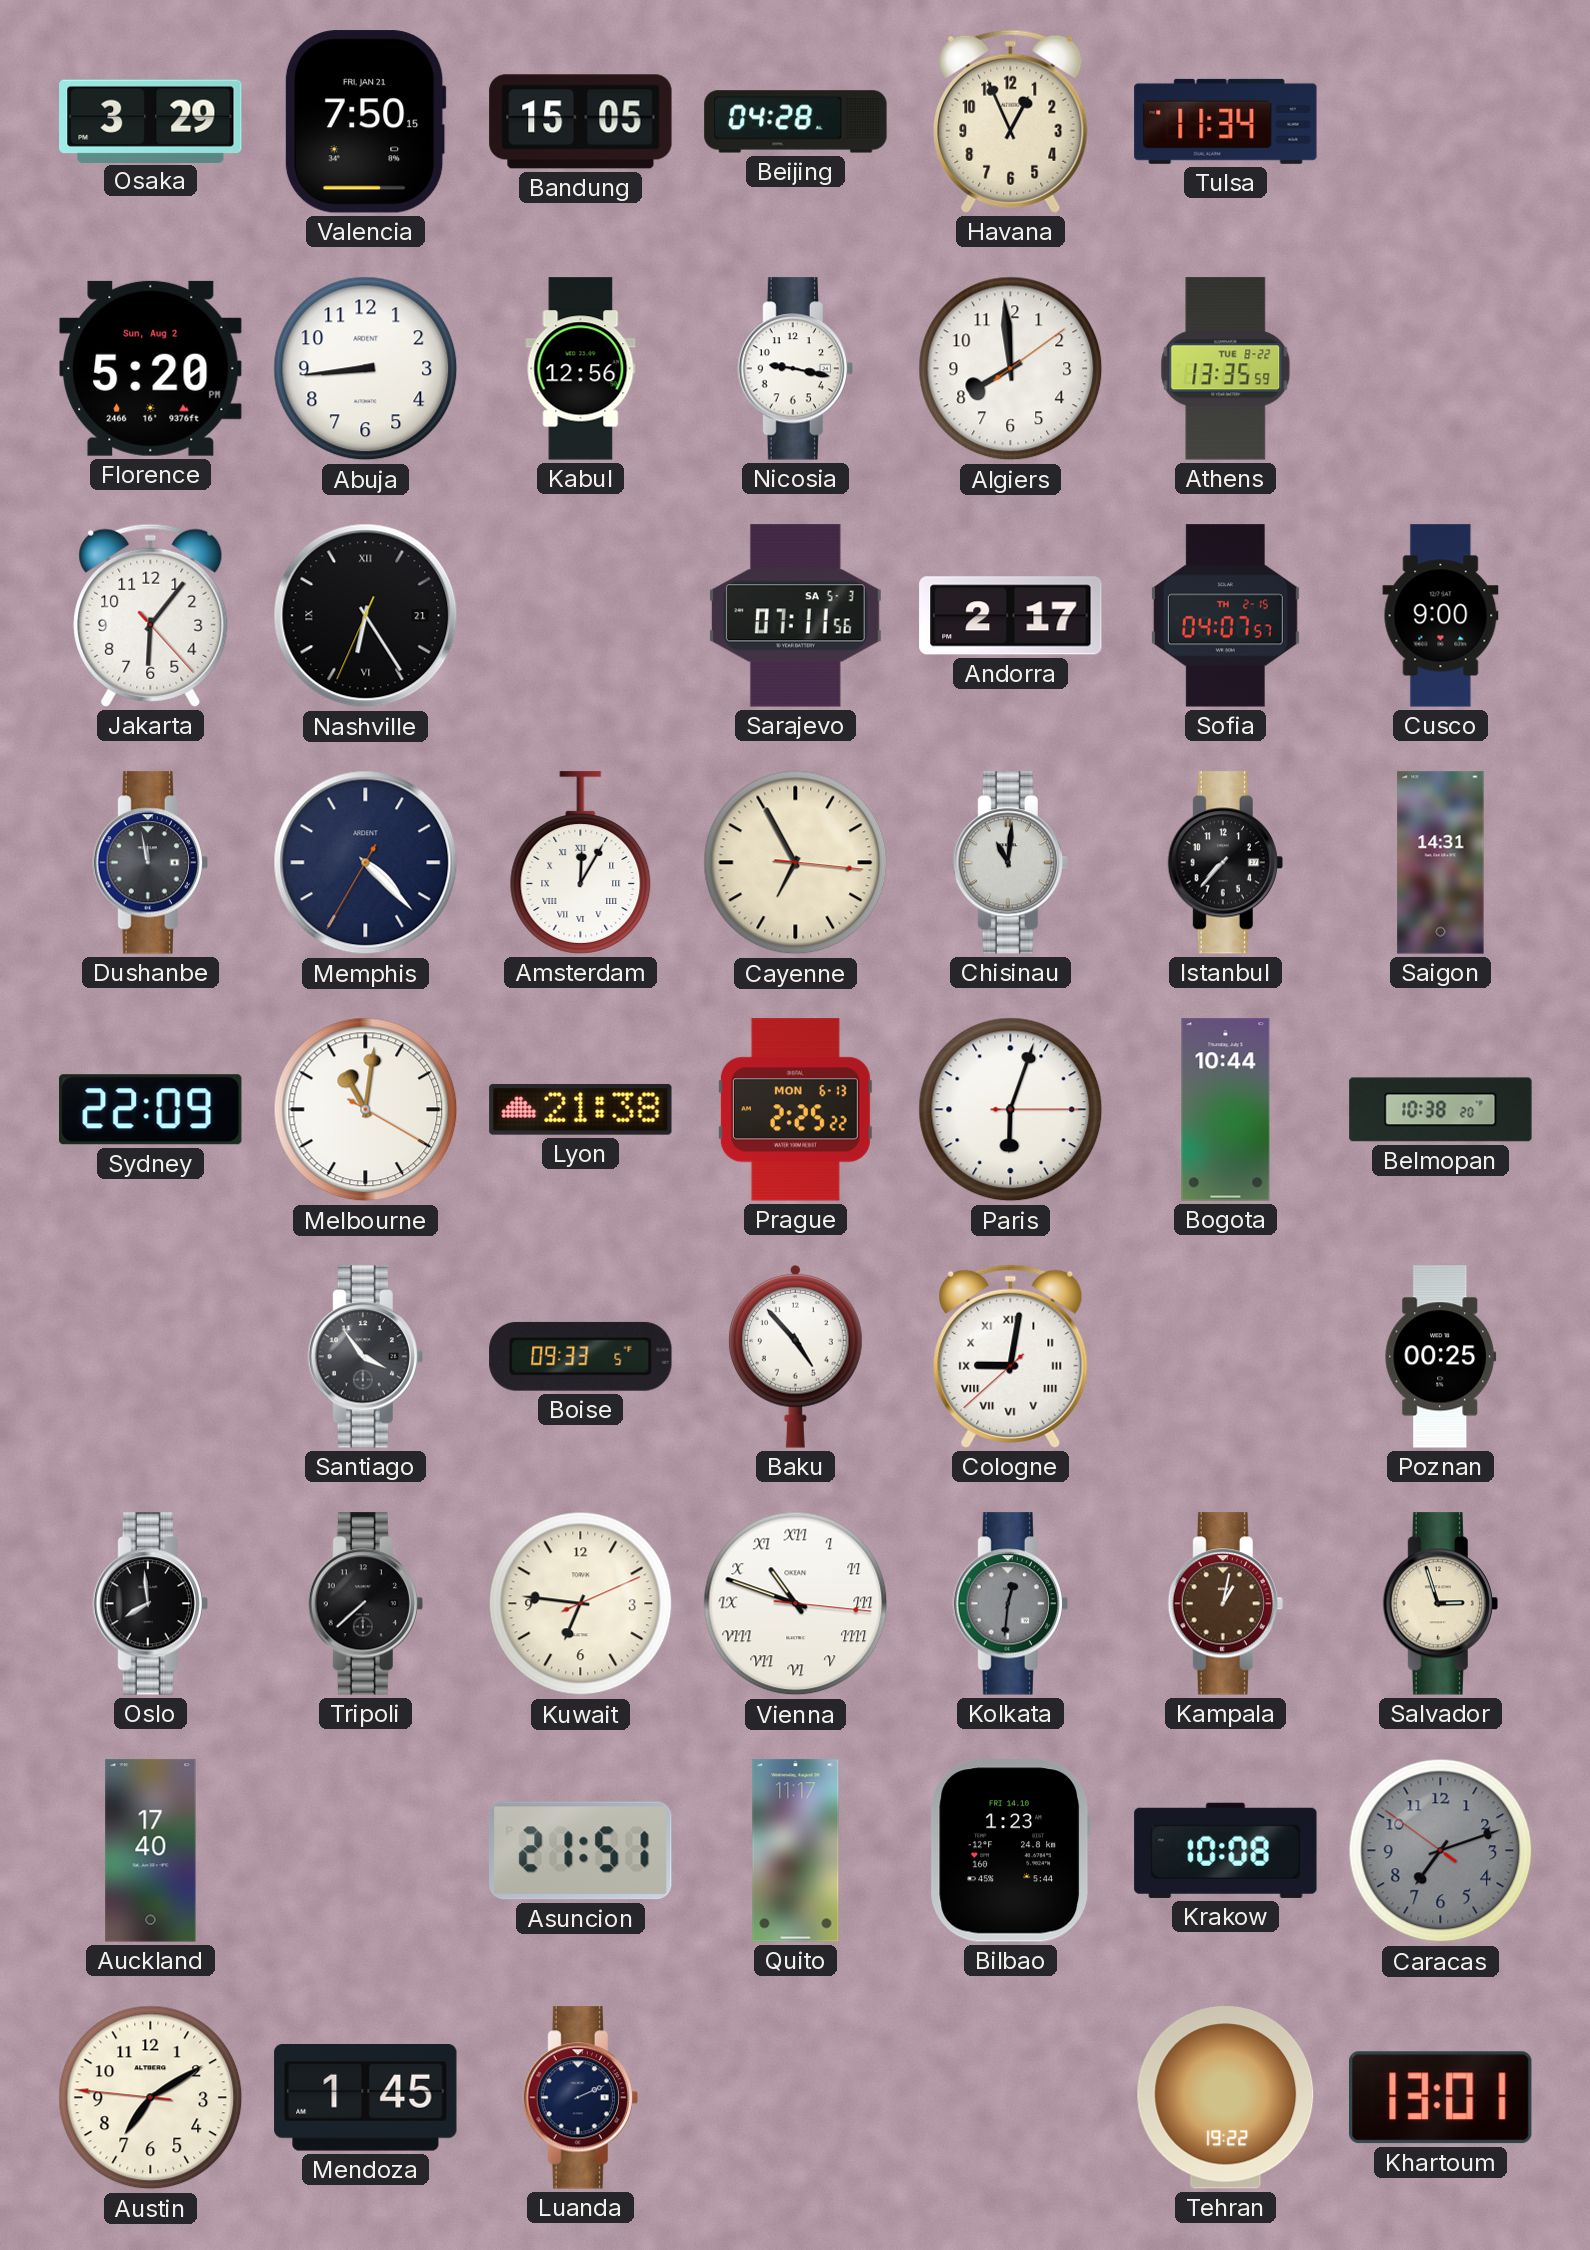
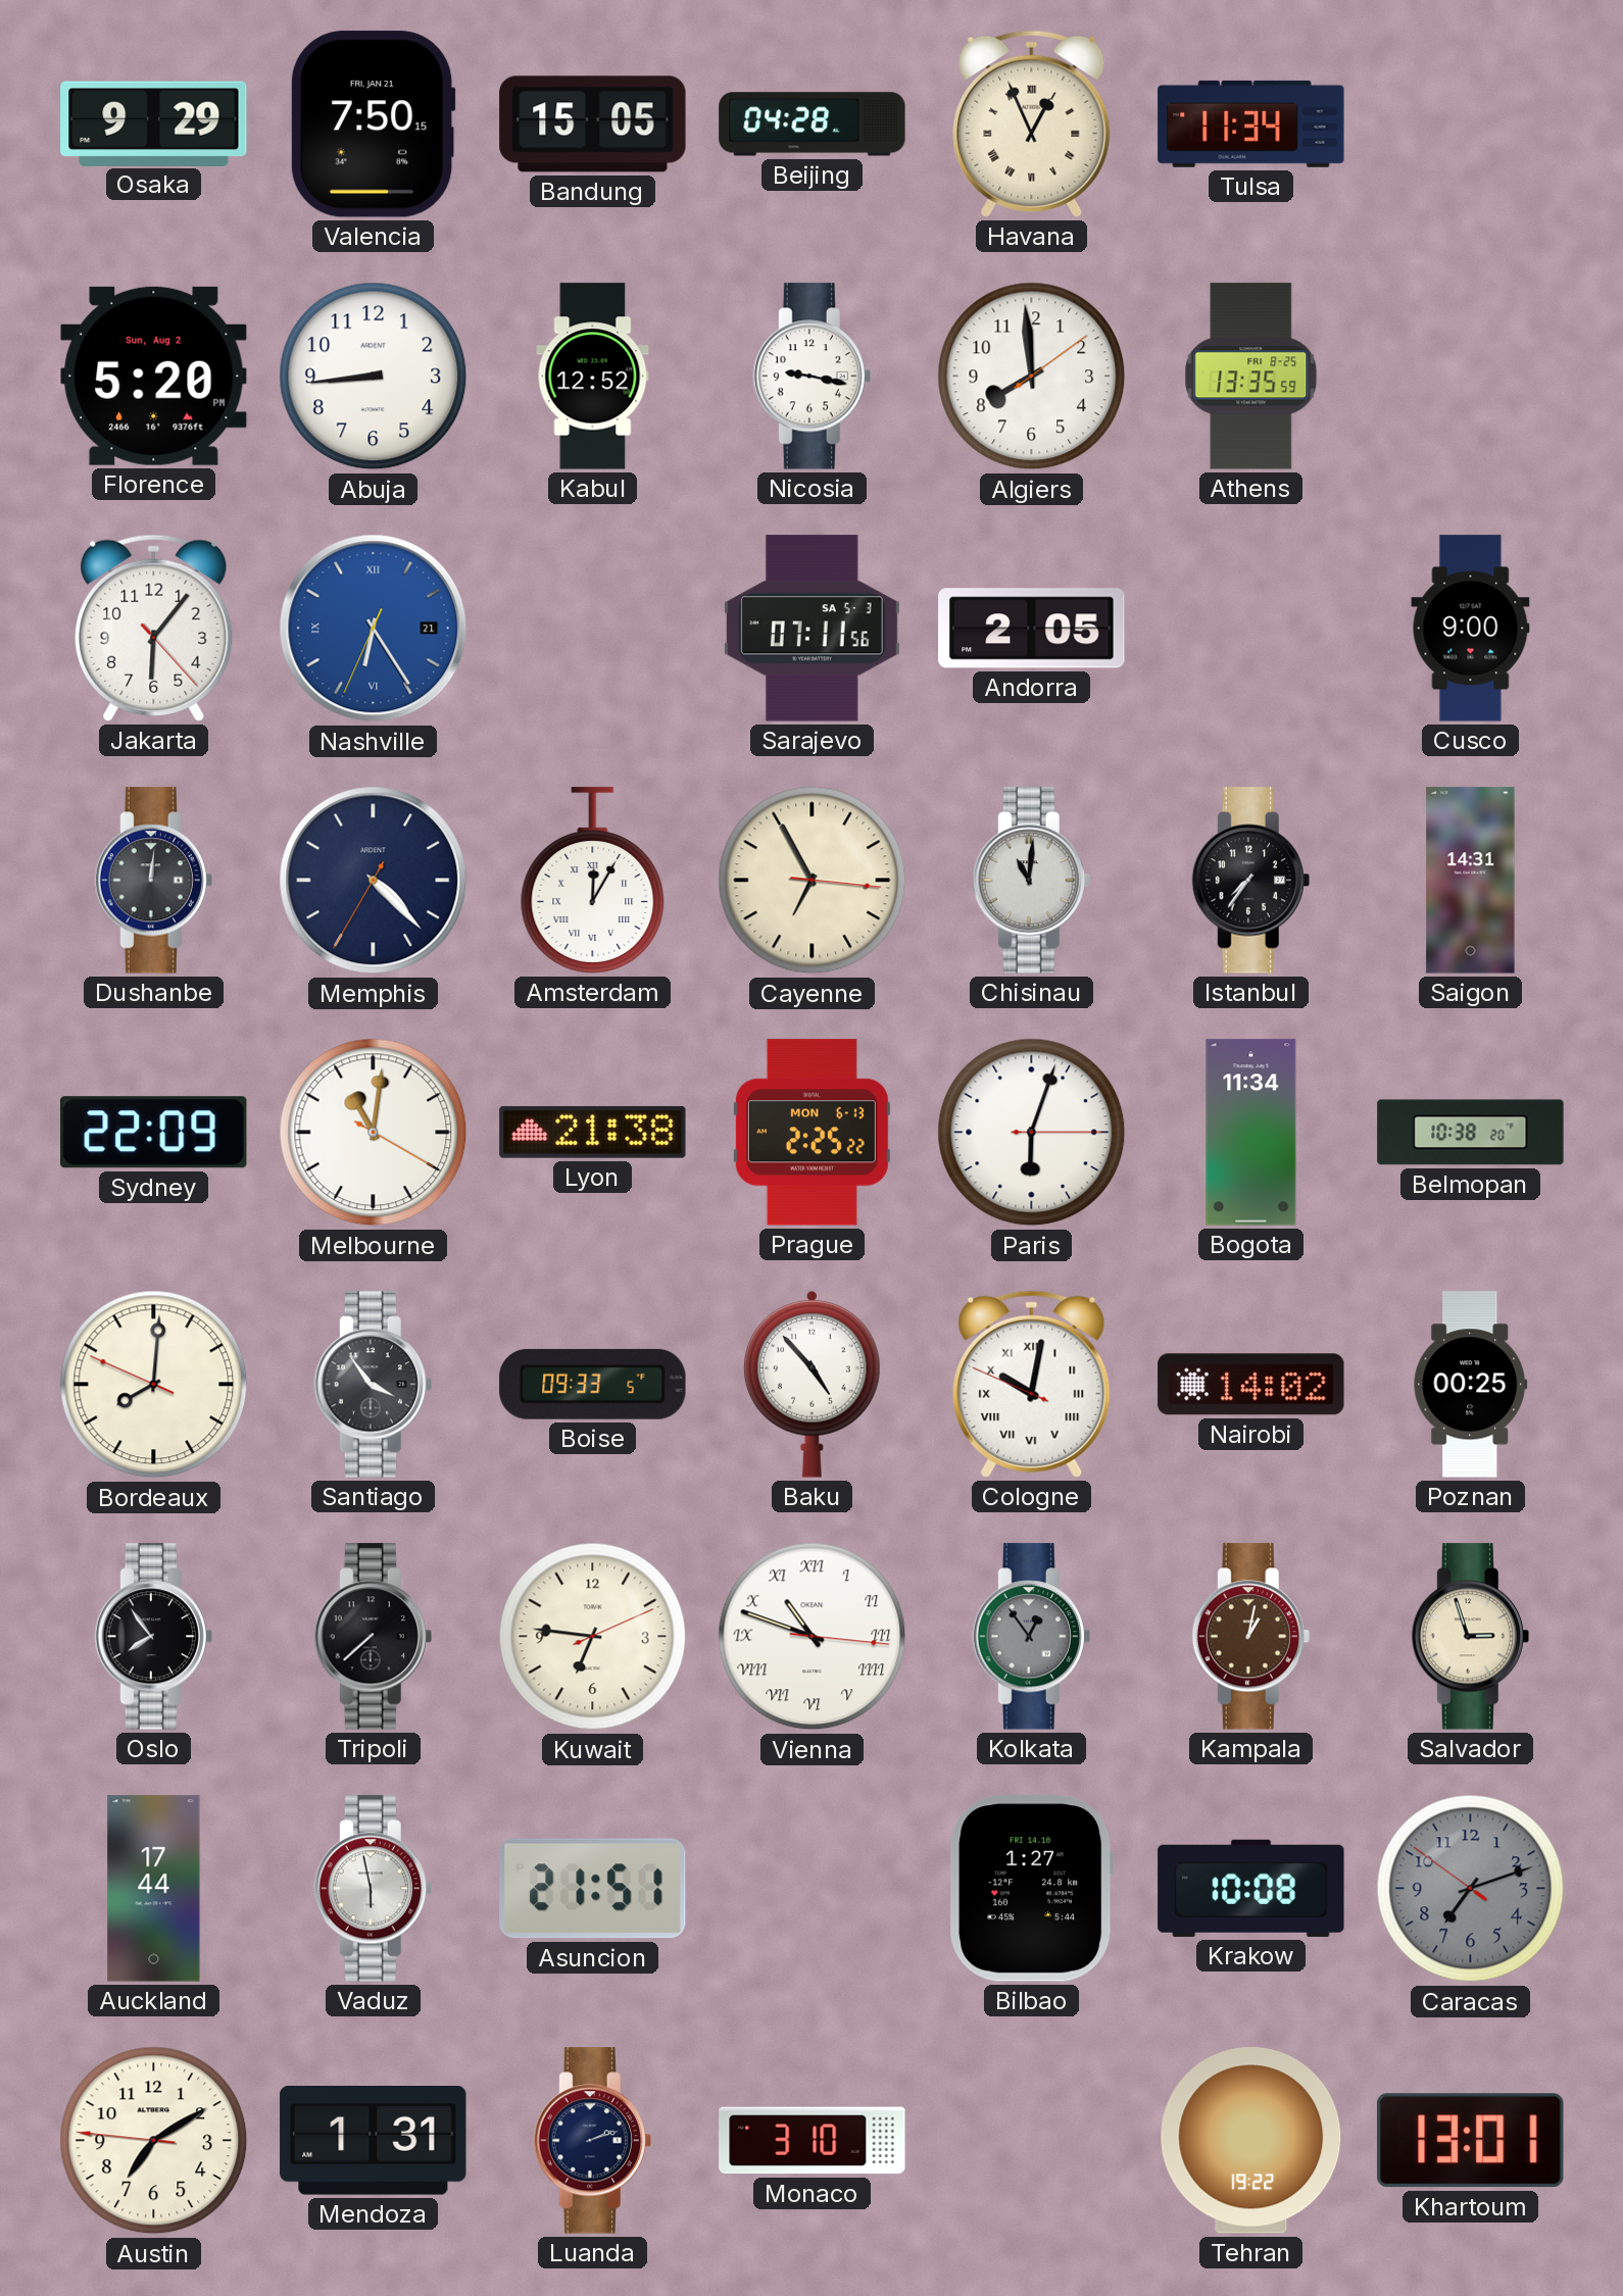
Osaka: 3:29 -> 9:29
Havana numerals: Arabic -> Roman
Kabul: 12:56 -> 12:52
Athens date: TUE 8-22 -> FRI 8-25
Nashville dial: black -> blue
Andorra: 2:17 -> 2:05
Sofia: 04:07 -> none
Dushanbe: 11:58 -> 12:01
Istanbul: 7:37 -> 7:36
Bogota: 10:44 -> 11:34
Bordeaux: none -> 8:00
Cologne: 9:01 -> 10:01
Nairobi: none -> 14:02
Oslo: 7:59 -> 7:54
Kolkata: 12:31 -> 12:54
Auckland: 17:40 -> 17:44
Vaduz: none -> 5:58
Quito: 11:17 -> none
Bilbao: 1:23 -> 1:27
Mendoza: 1:45 -> 1:31
Luanda: 2:11 -> 2:12
Monaco: none -> 3:10
